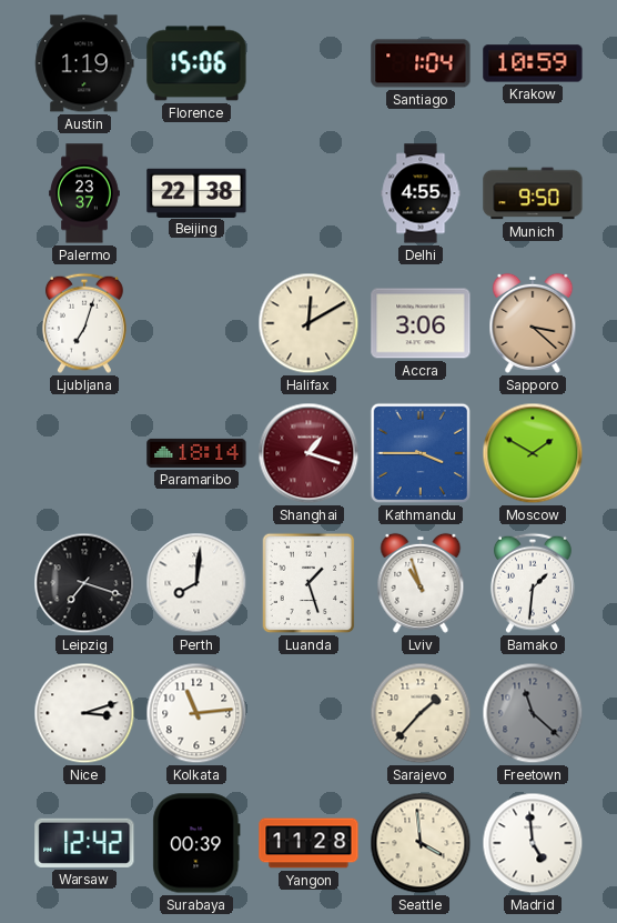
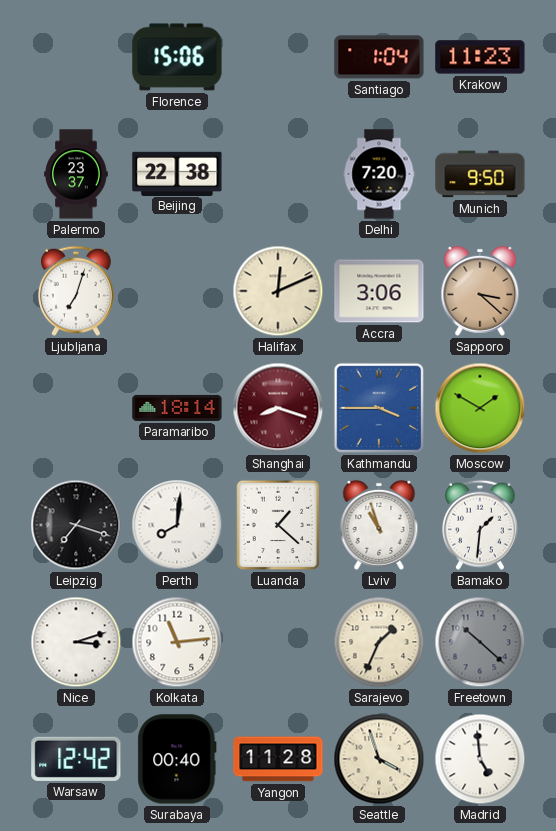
Austin: 1:19 -> none
Krakow: 10:59 -> 11:23
Delhi: 4:55 -> 7:20
Halifax: 12:10 -> 12:11
Shanghai: 1:18 -> 8:18
Luanda: 1:27 -> 1:22
Sarajevo: 1:37 -> 1:34
Freetown: 11:22 -> 10:22
Surabaya: 00:39 -> 00:40
Seattle: 3:59 -> 3:57
